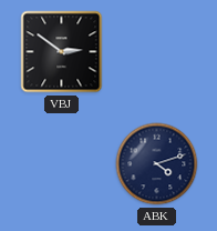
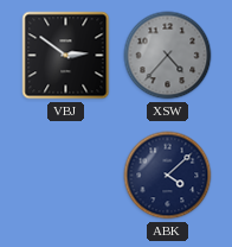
XSW: none -> 4:37
ABK: 4:12 -> 4:08
